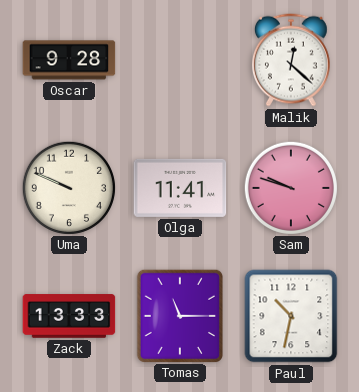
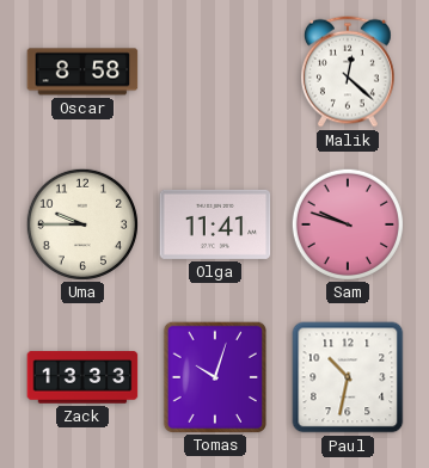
Oscar: 9:28 -> 8:58
Uma: 9:49 -> 9:45
Tomas: 11:15 -> 10:03
